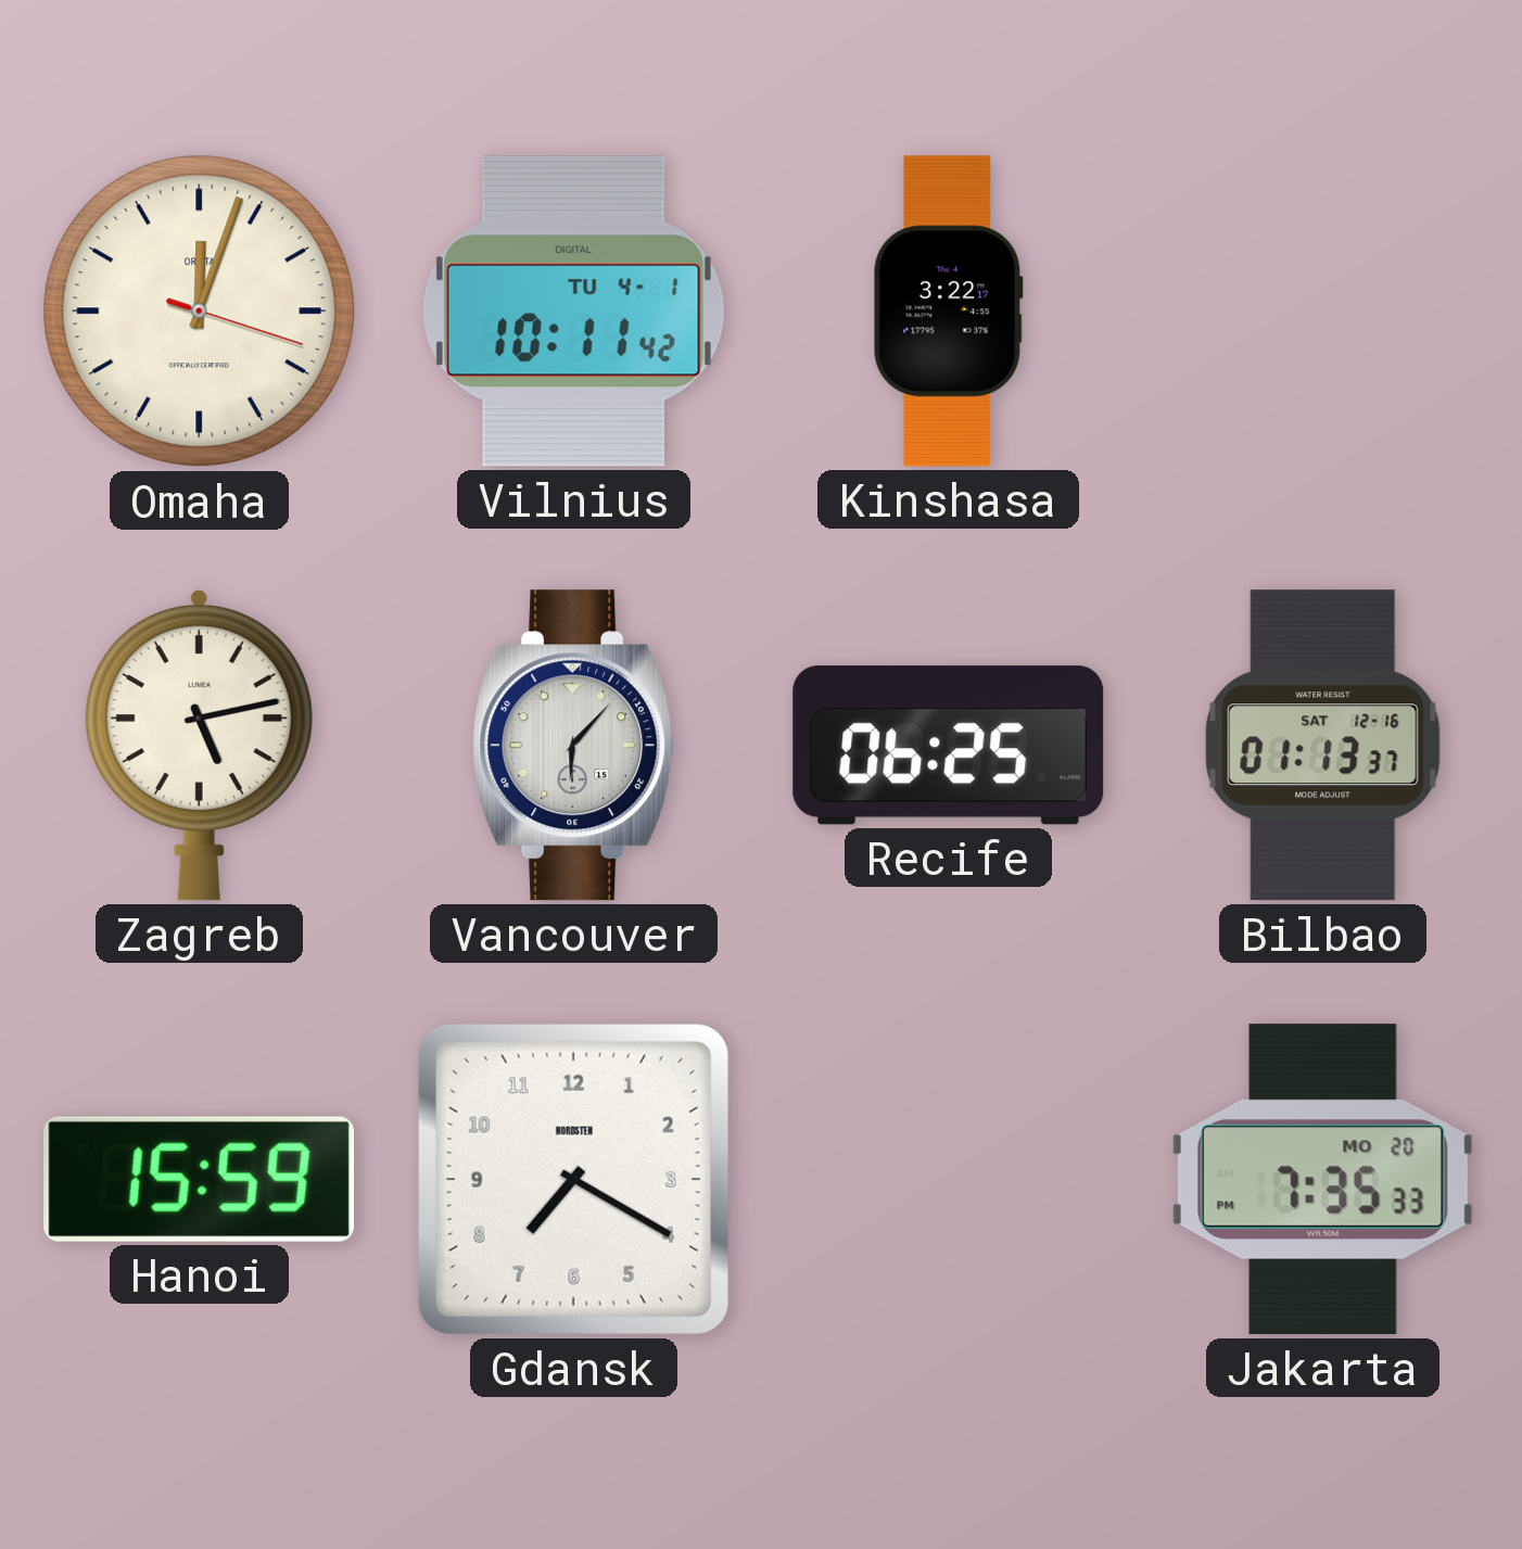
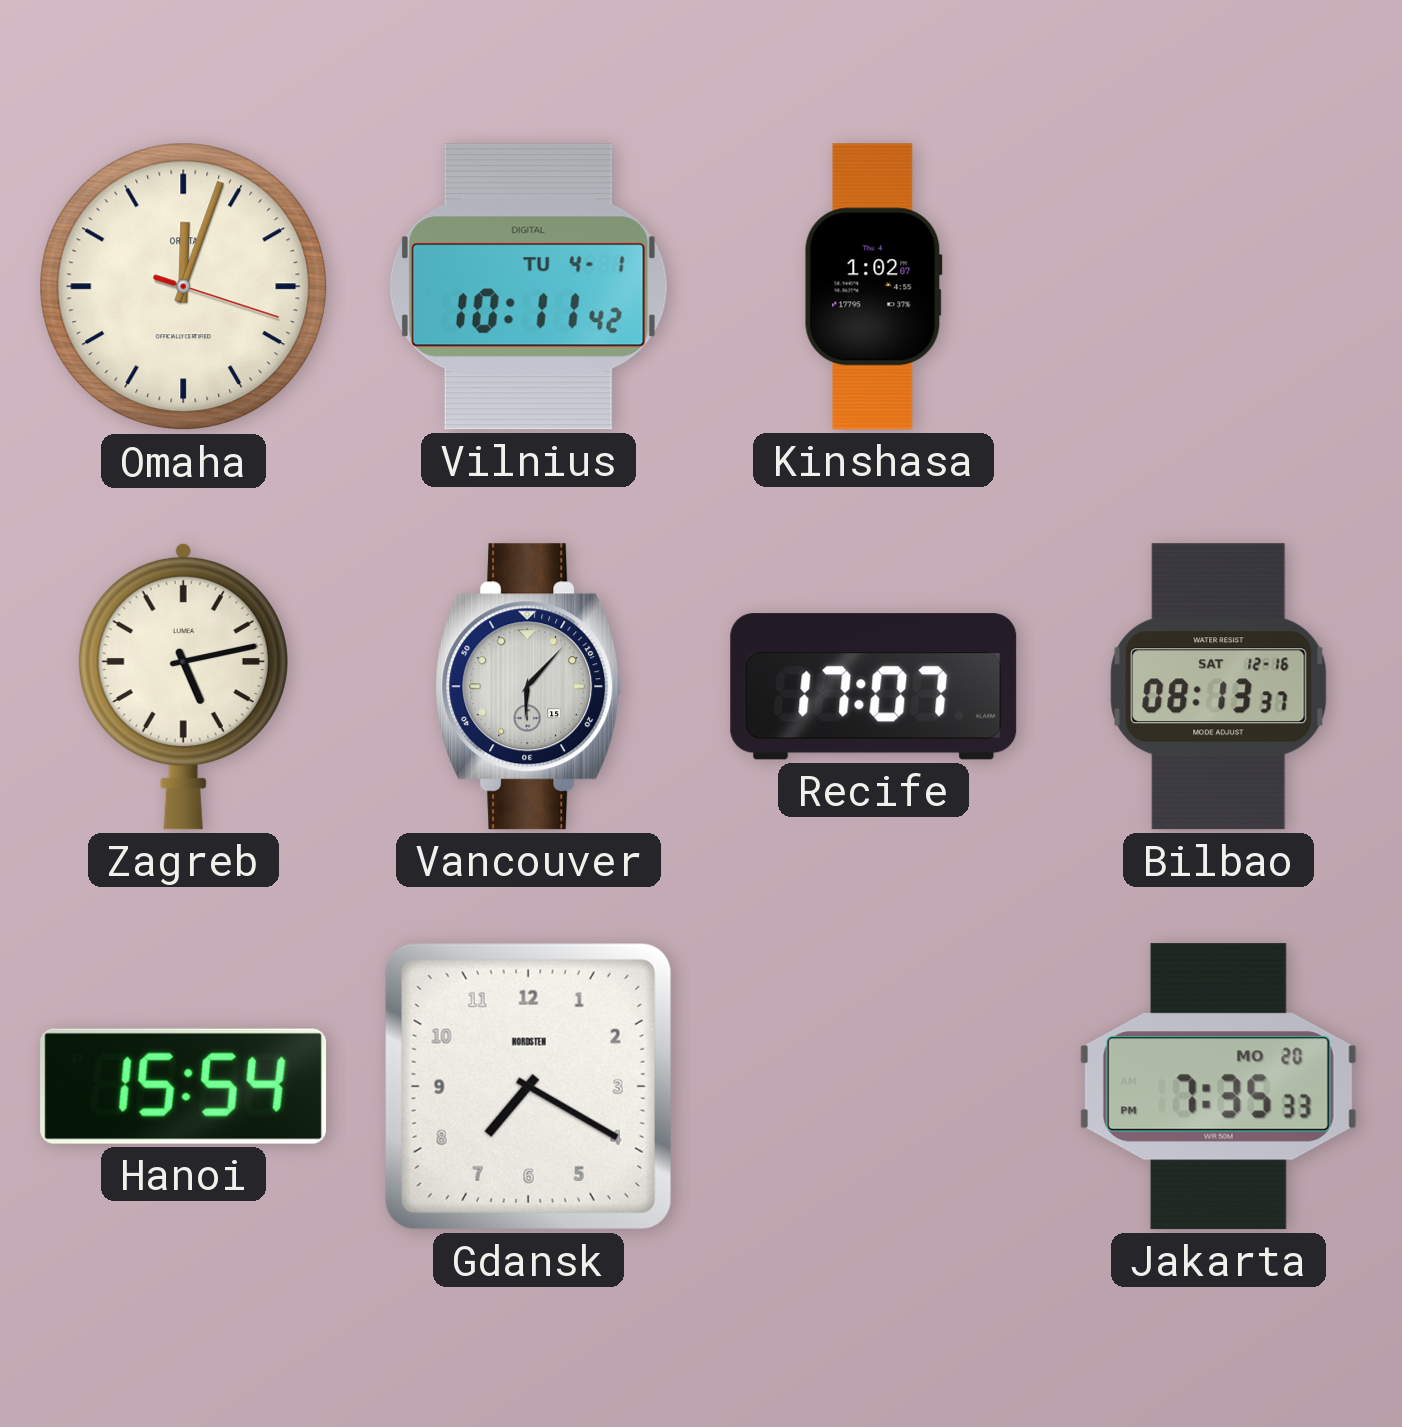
Kinshasa: 3:22 -> 1:02
Recife: 06:25 -> 17:07
Bilbao: 01:13 -> 08:13
Hanoi: 15:59 -> 15:54
